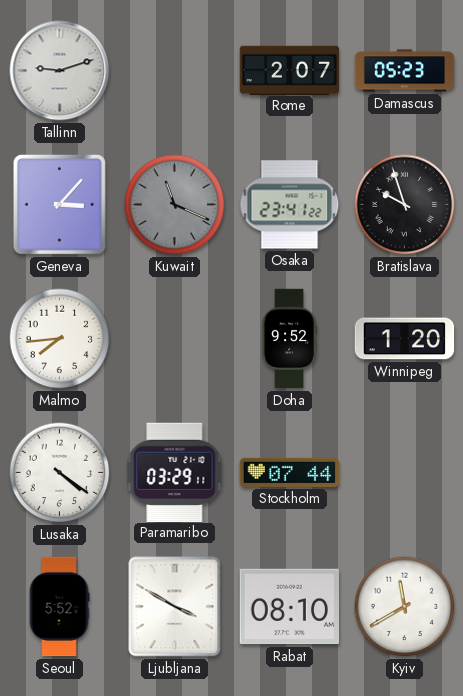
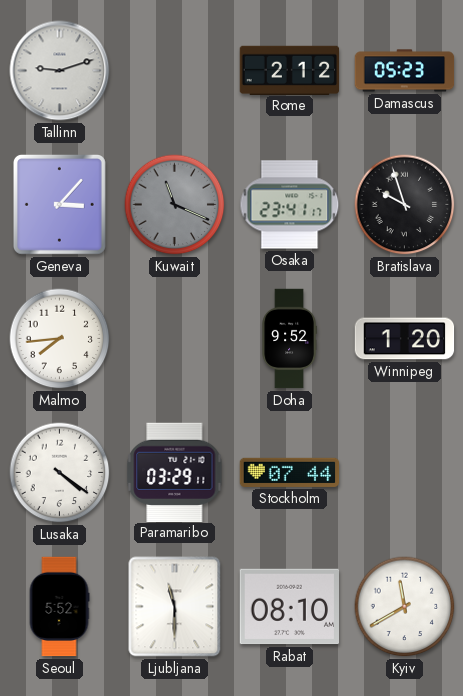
Rome: 2:07 -> 2:12
Osaka: 23:41:22 -> 23:41:17
Ljubljana: 3:50 -> 11:30
